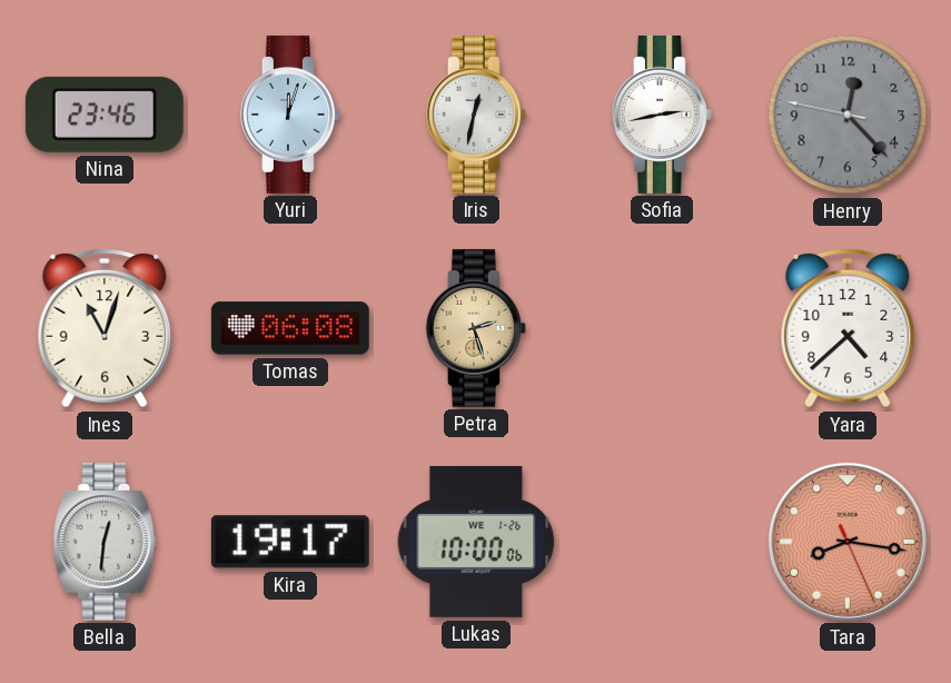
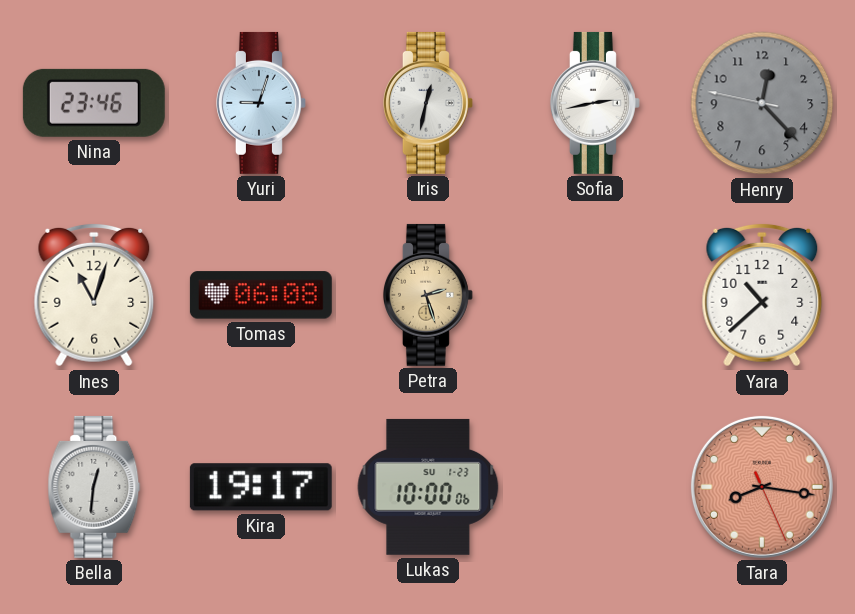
Yuri: 12:03 -> 9:03
Yara: 4:38 -> 10:38
Lukas date: WE 1-26 -> SU 1-23
